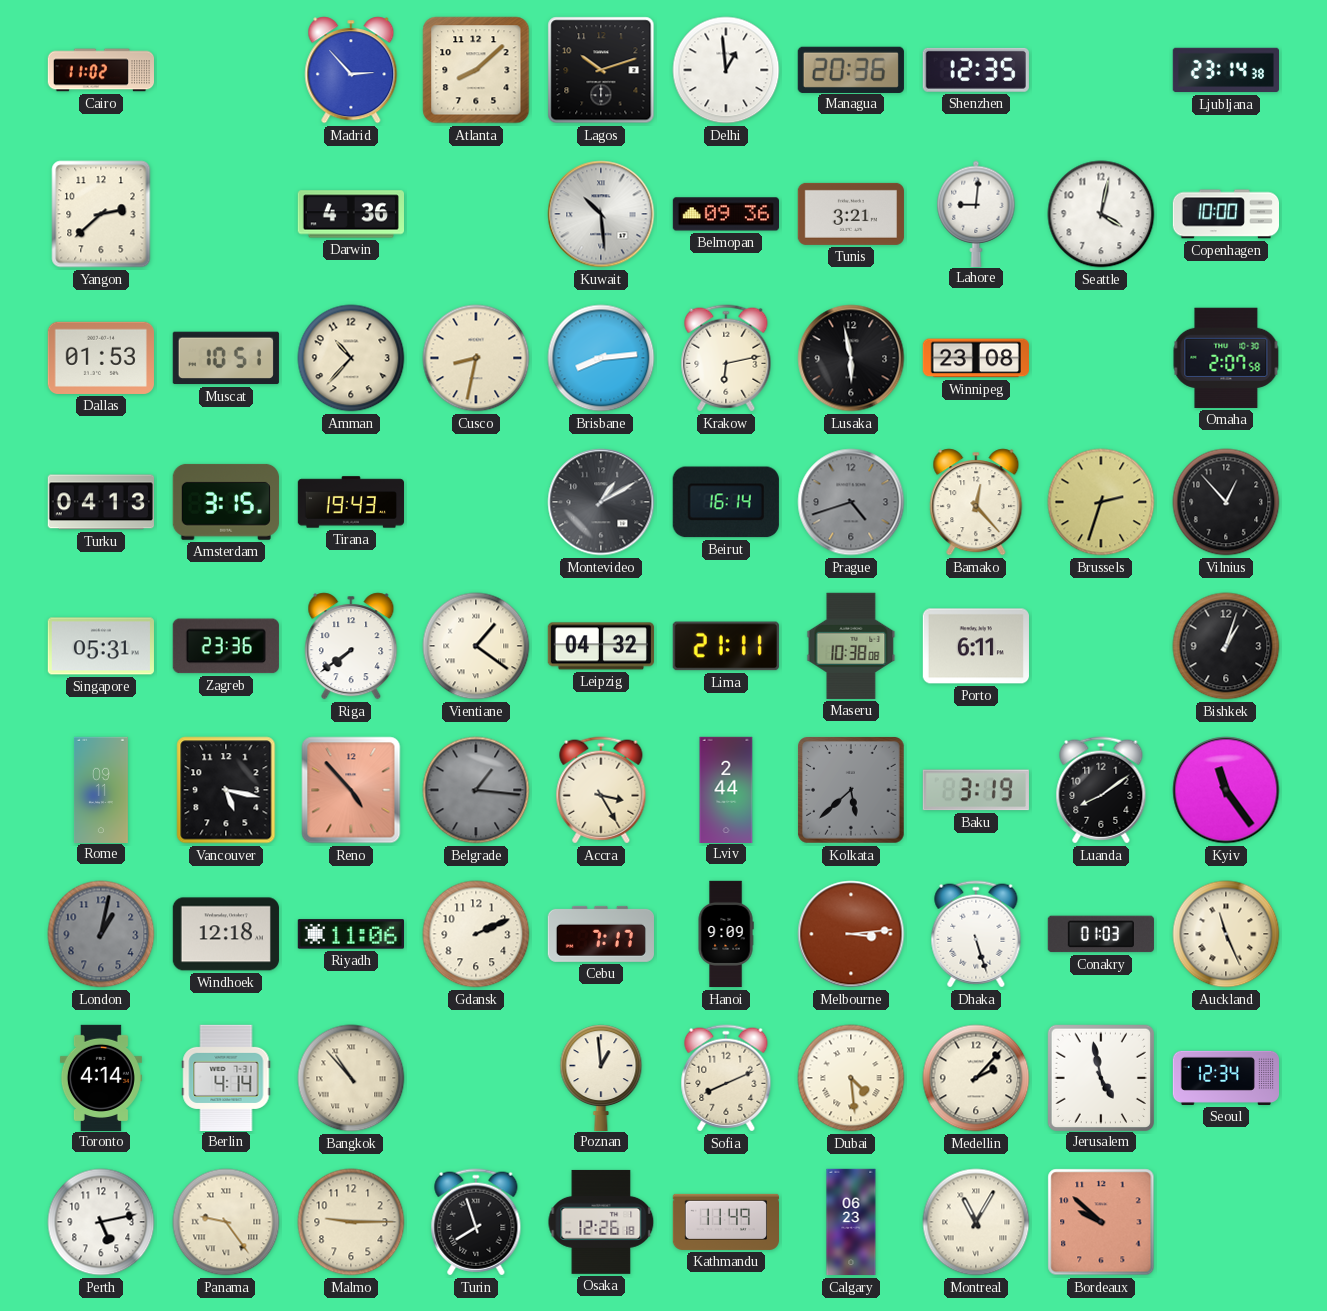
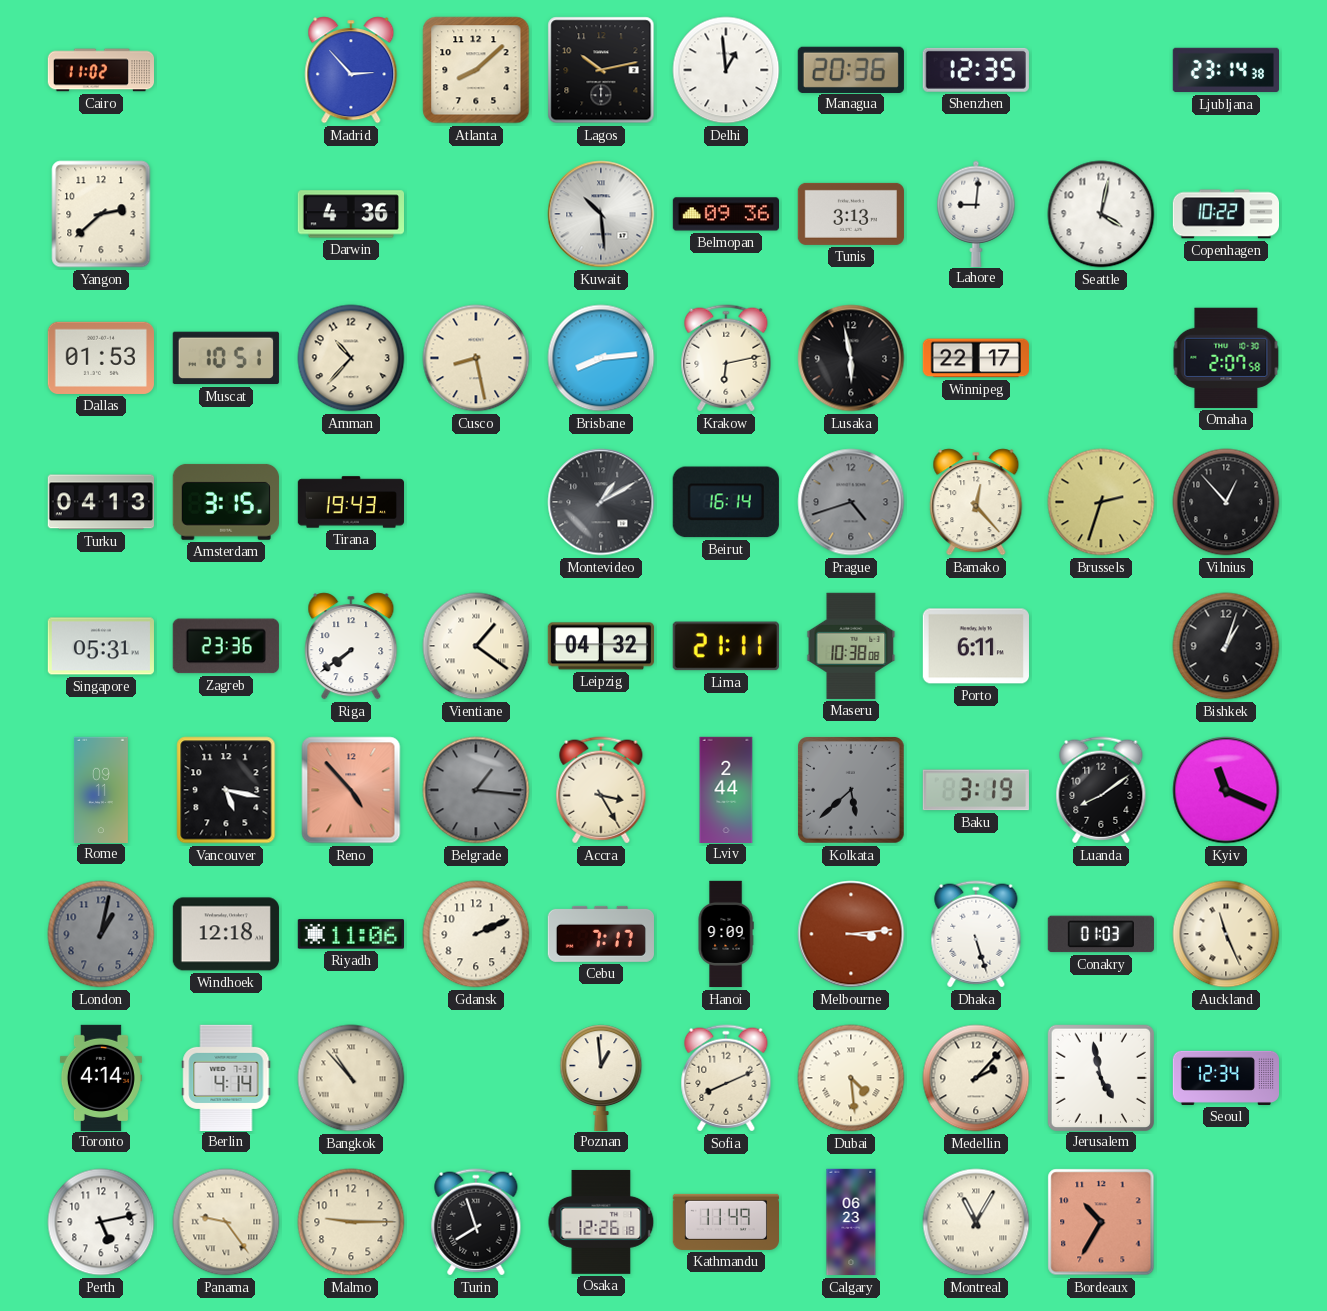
Lagos: 10:12 -> 10:13
Tunis: 3:21 -> 3:13
Copenhagen: 10:00 -> 10:22
Cusco: 8:32 -> 8:28
Winnipeg: 23:08 -> 22:17
Kyiv: 11:24 -> 11:19
Bordeaux: 9:52 -> 10:35
